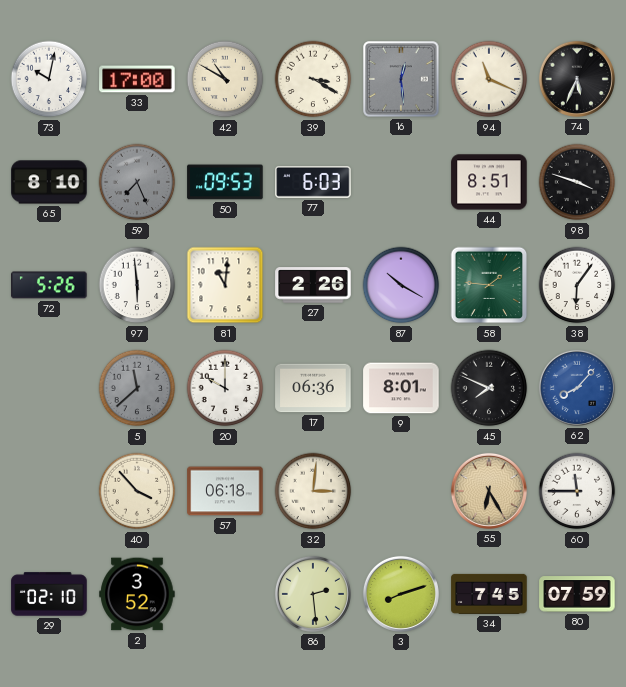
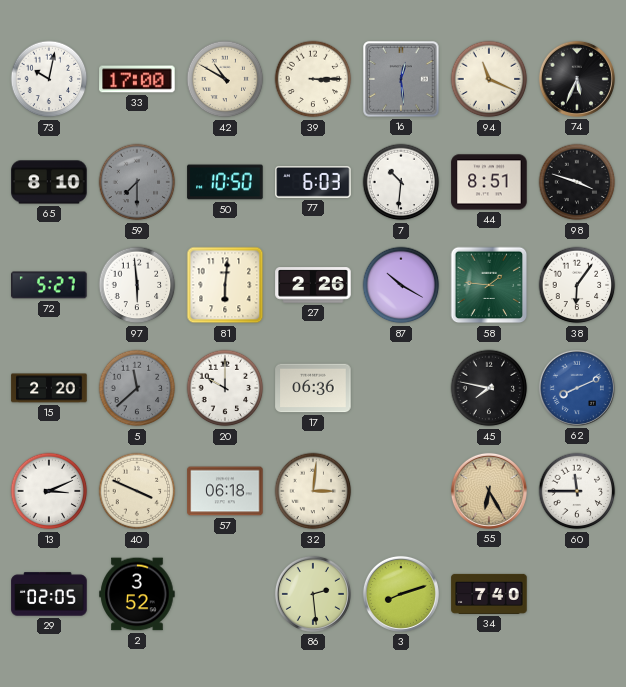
39: 3:20 -> 3:15
59: 7:26 -> 7:30
50: 09:53 -> 10:50
7: none -> 10:31
72: 5:26 -> 5:27
81: 11:01 -> 6:01
15: none -> 2:20
9: 8:01 -> none
45: 7:49 -> 7:47
62: 8:07 -> 8:11
13: none -> 3:11
40: 3:53 -> 3:49
29: 02:10 -> 02:05
34: 7:45 -> 7:40
80: 07:59 -> none
